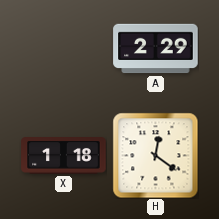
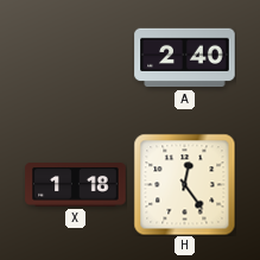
A: 2:29 -> 2:40
H: 12:21 -> 12:24
